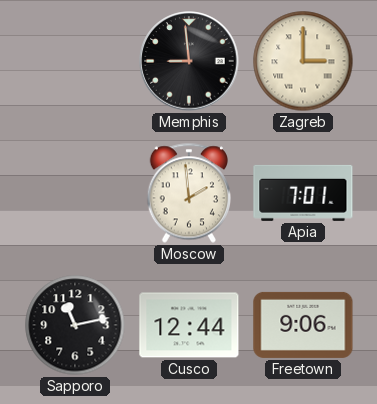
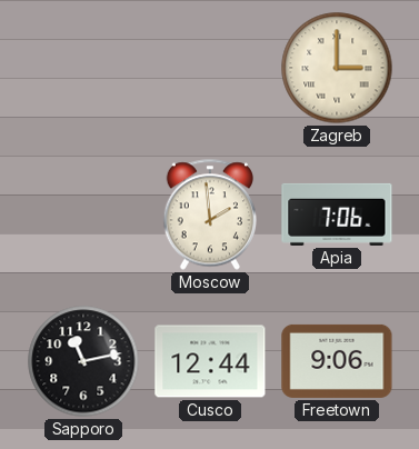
Memphis: 8:59 -> none
Apia: 7:01 -> 7:06
